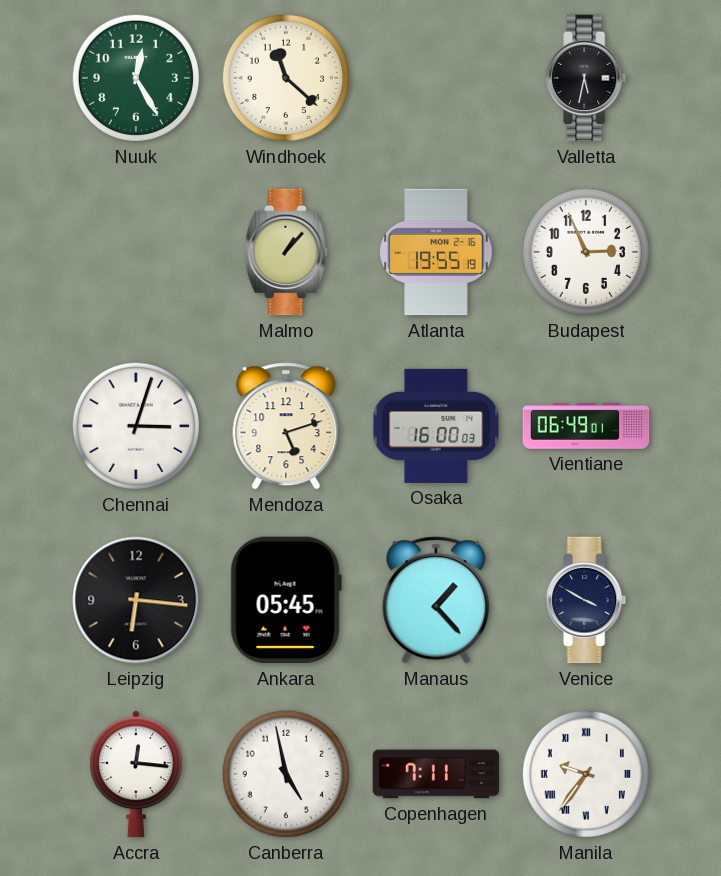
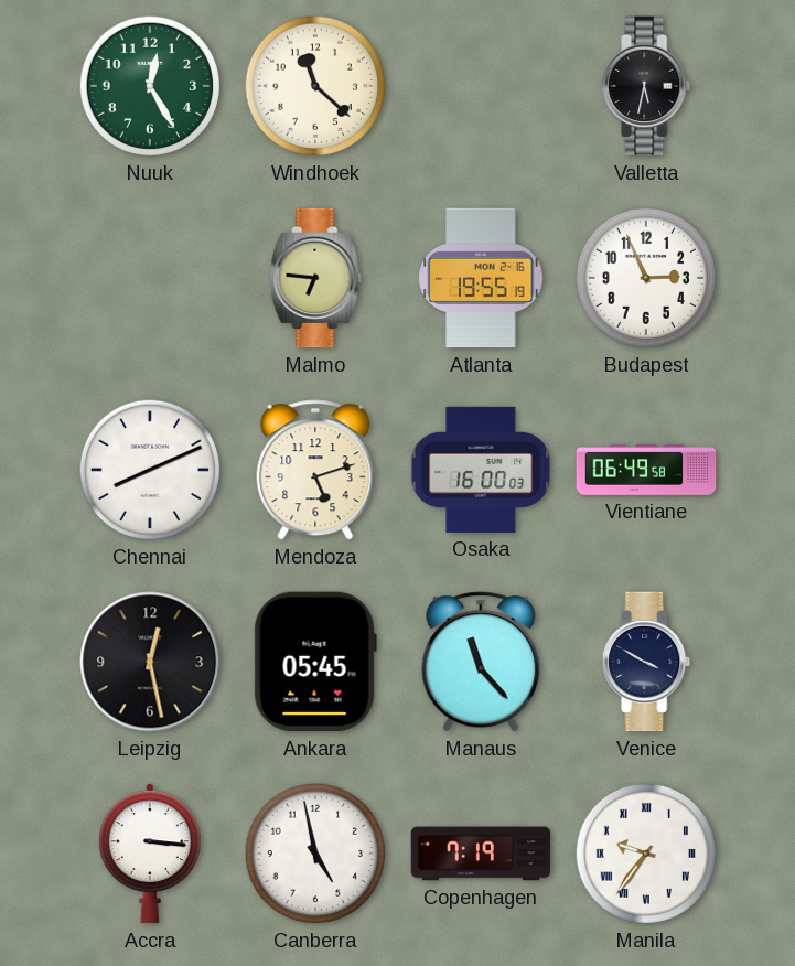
Malmo: 1:07 -> 6:46
Chennai: 3:03 -> 8:11
Vientiane: 06:49:01 -> 06:49:58
Leipzig: 6:16 -> 12:28
Manaus: 1:23 -> 11:23
Accra: 12:16 -> 3:16
Copenhagen: 7:11 -> 7:19
